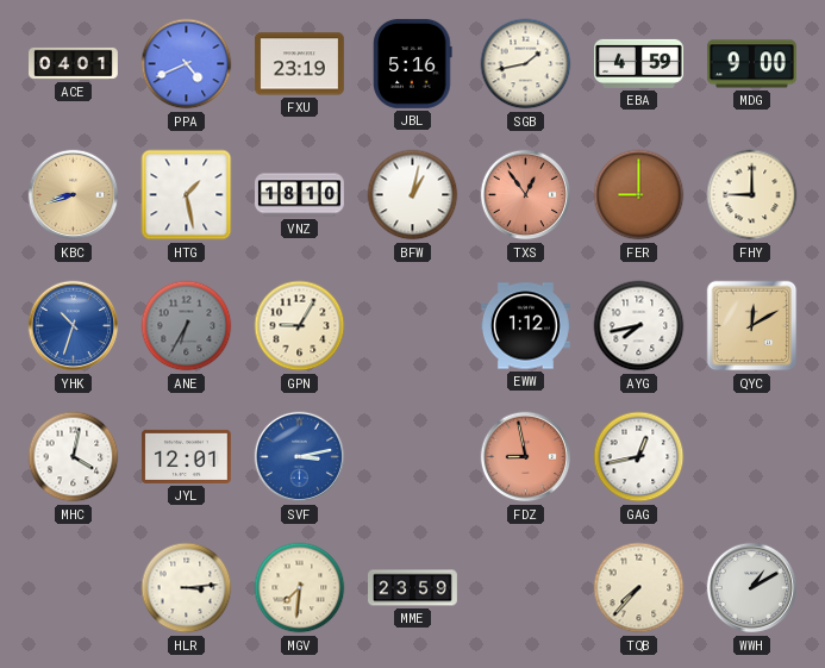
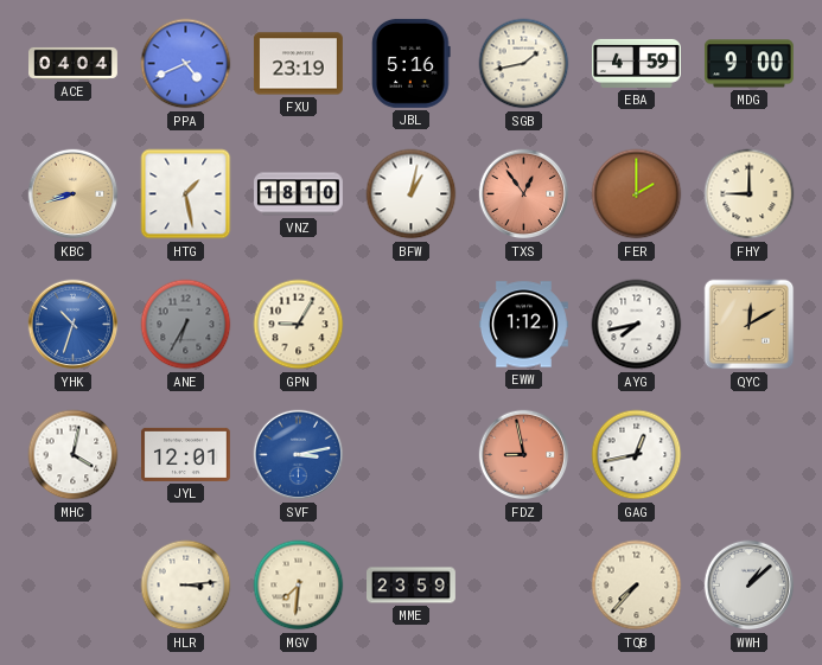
ACE: 04:01 -> 04:04
FER: 9:00 -> 2:00
WWH: 1:10 -> 1:08
